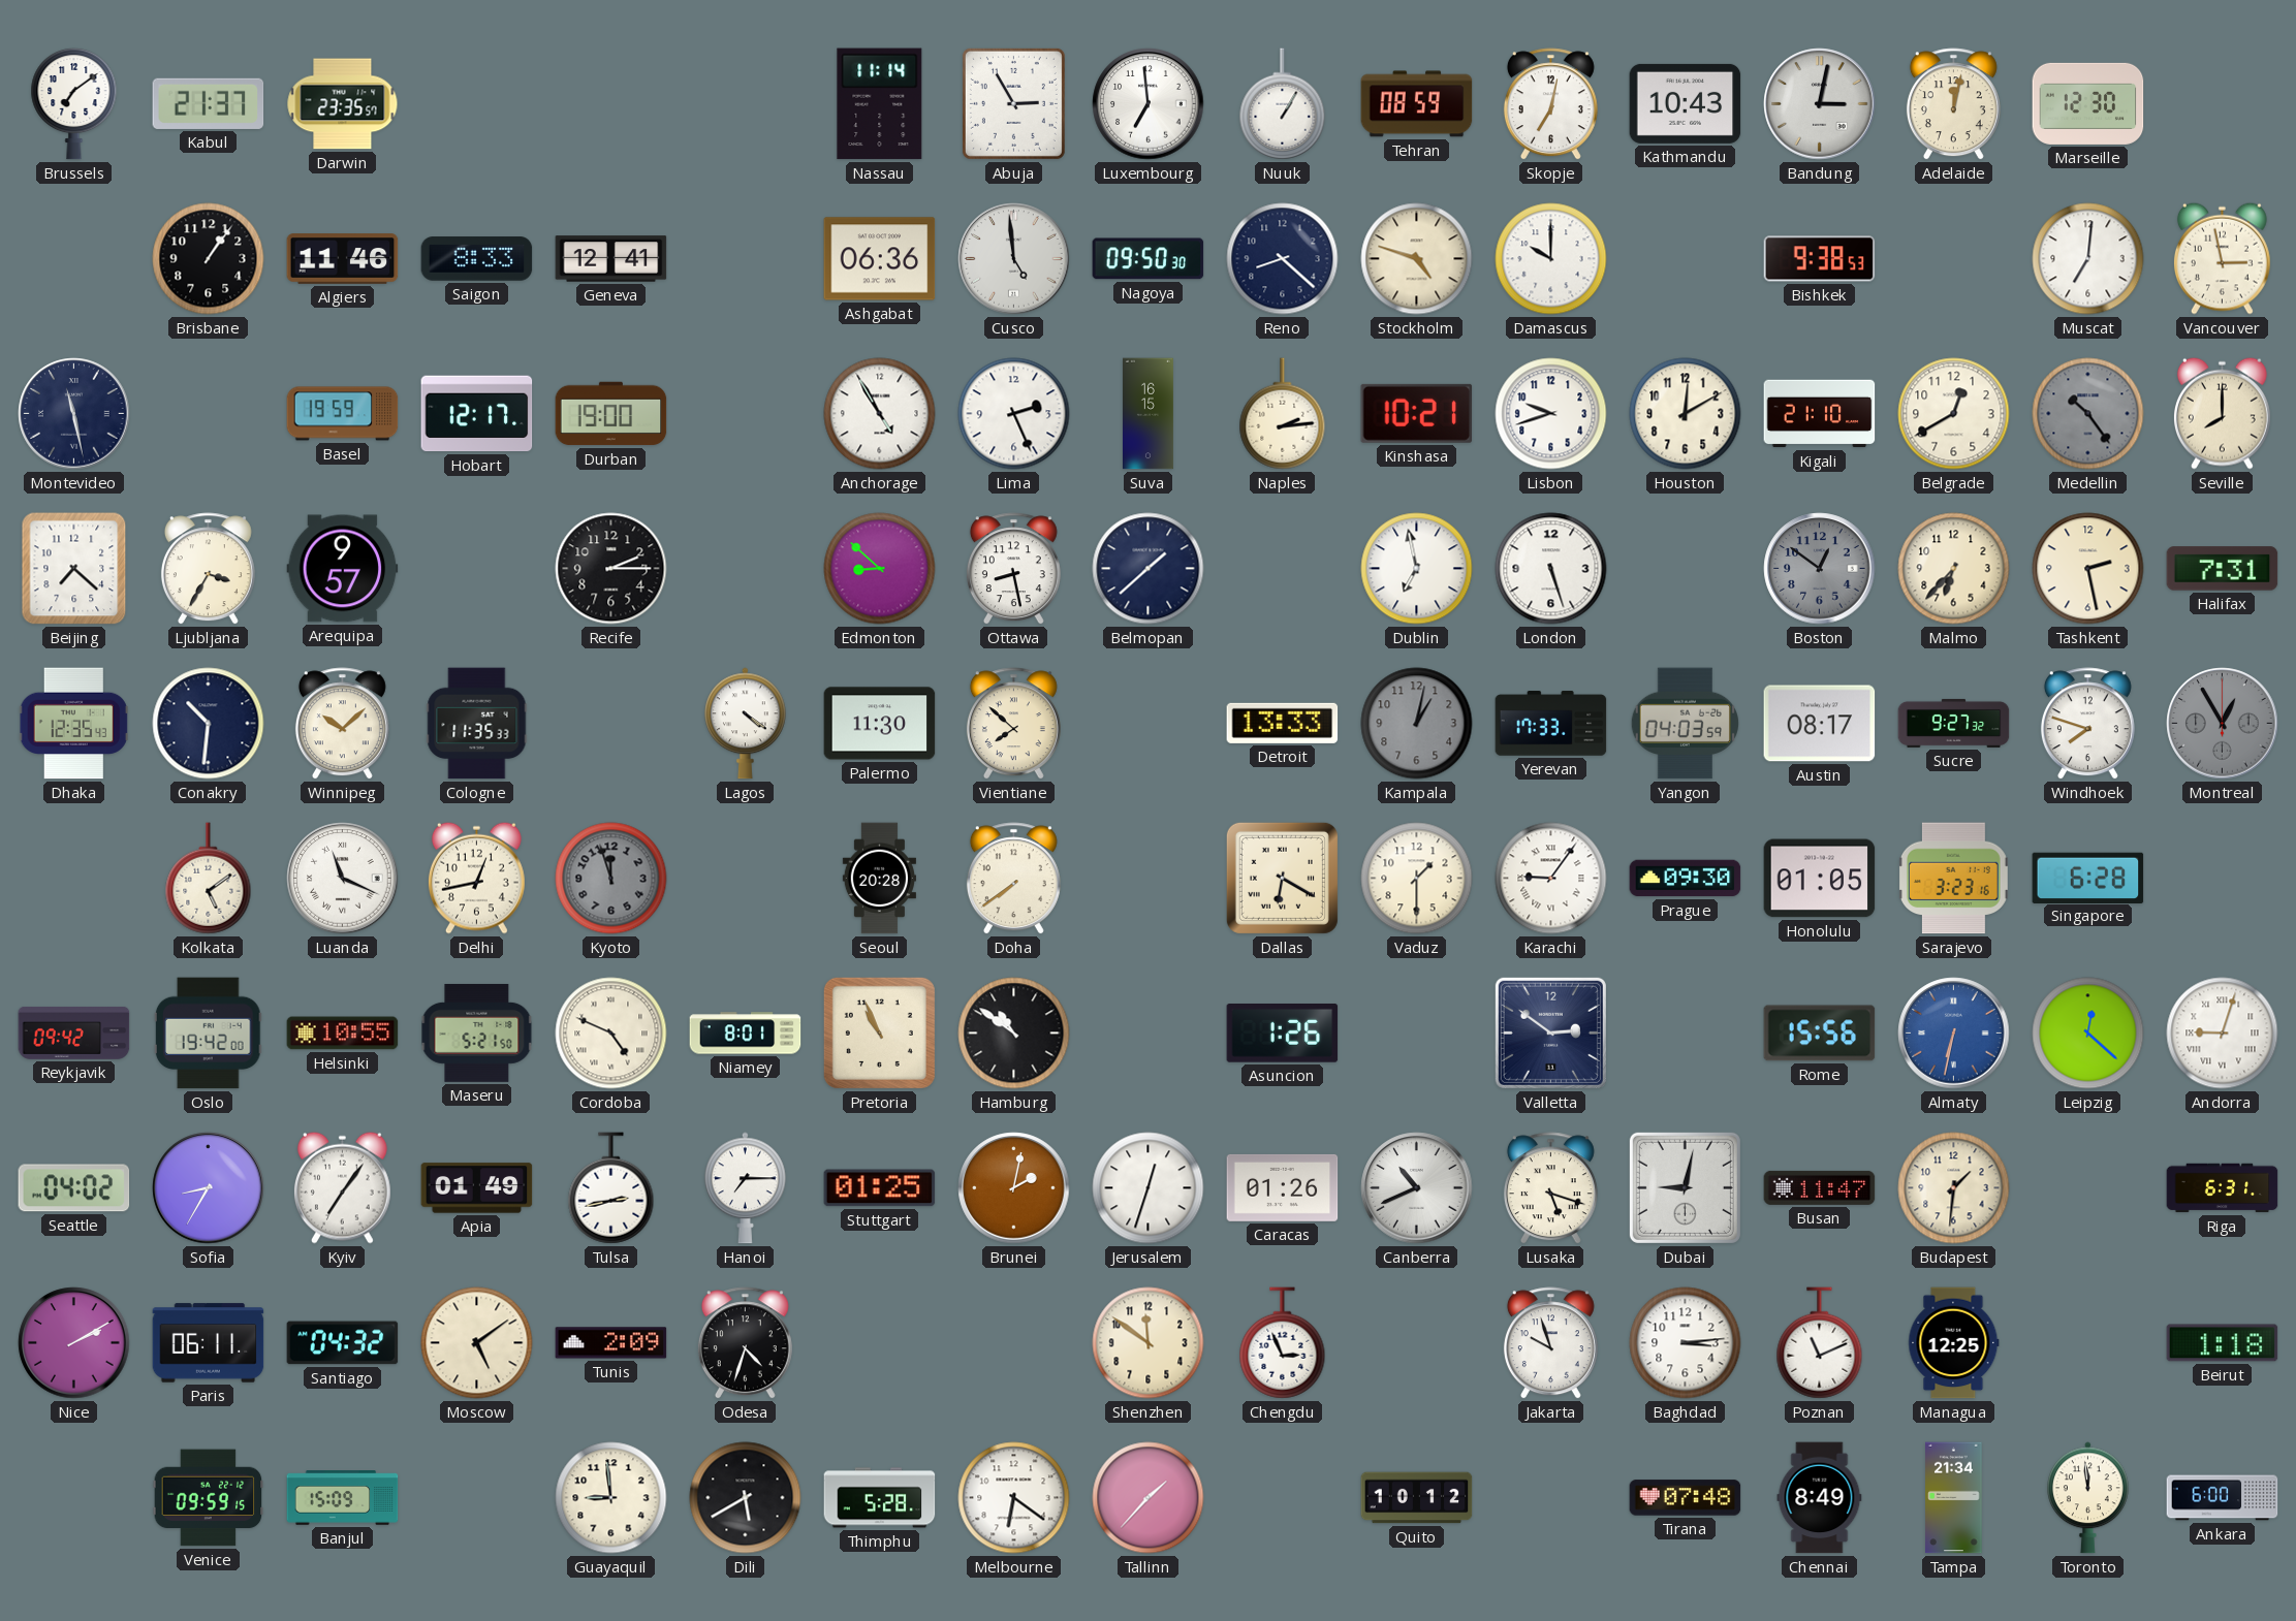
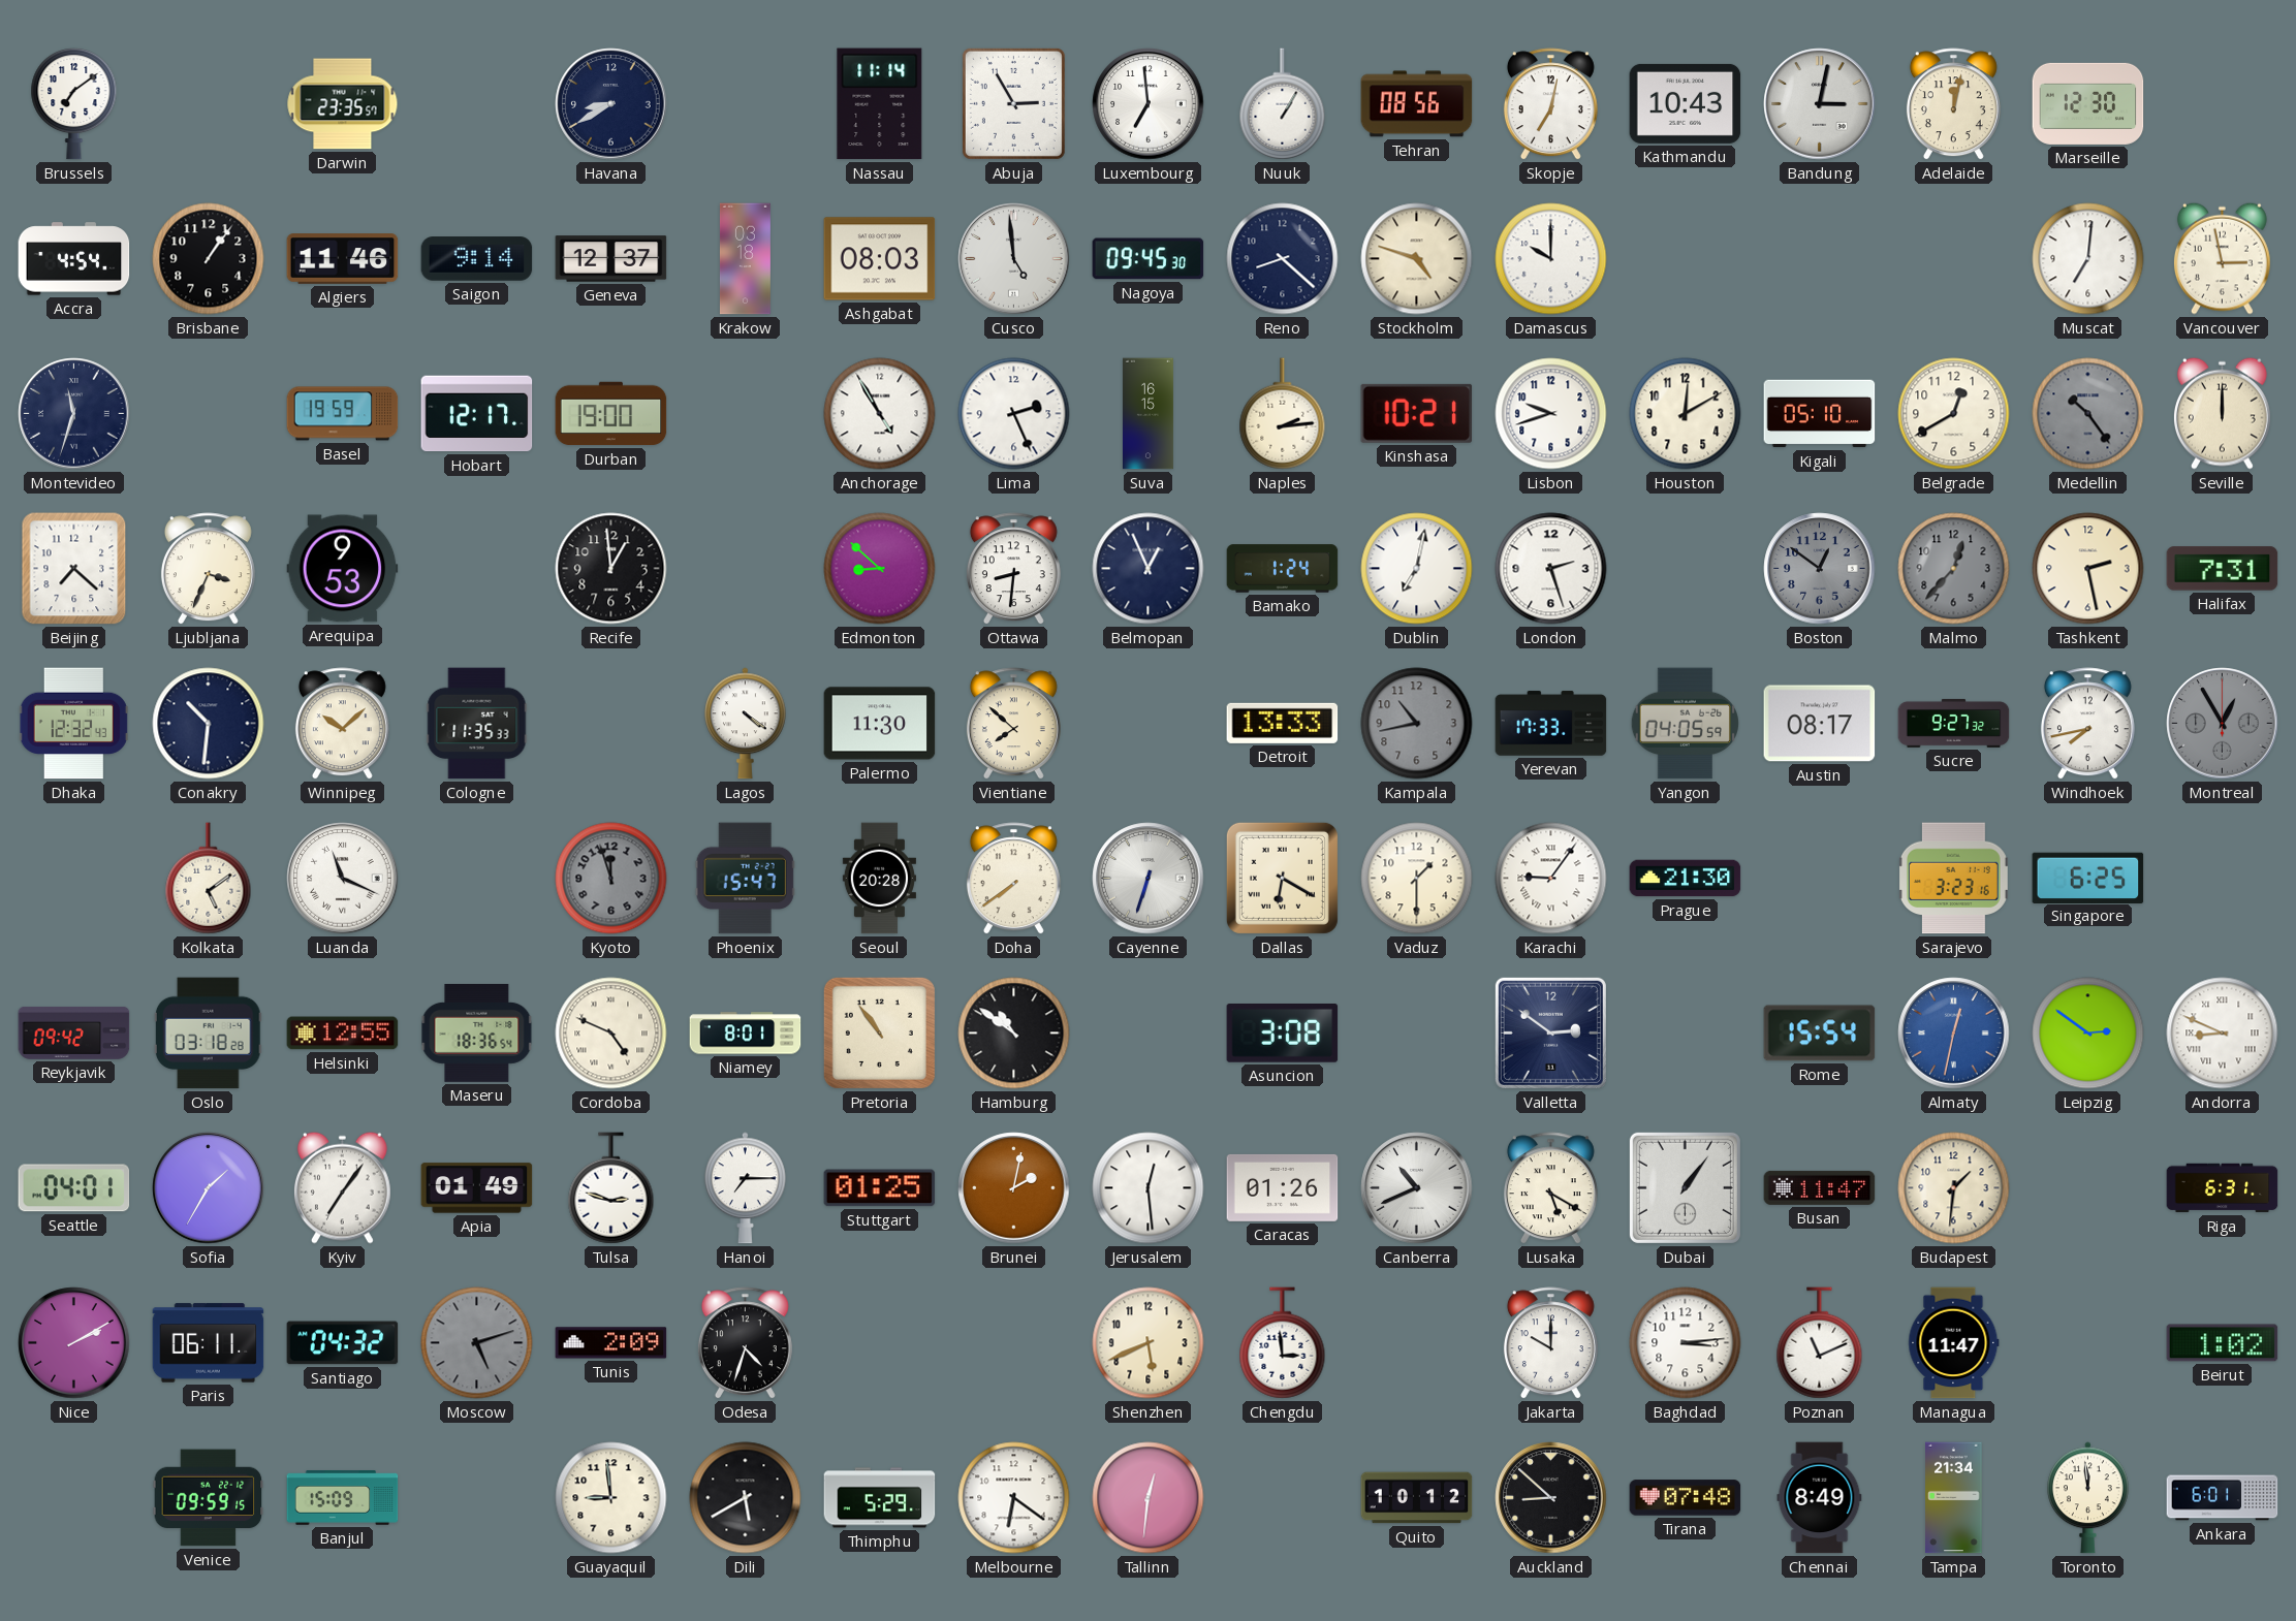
Kabul: 21:37 -> none
Havana: none -> 8:40
Tehran: 08:59 -> 08:56
Accra: none -> 4:54
Saigon: 8:33 -> 9:14
Geneva: 12:41 -> 12:37
Krakow: none -> 03:18
Ashgabat: 06:36 -> 08:03
Nagoya: 09:50 -> 09:45
Bishkek: 9:38 -> none
Montevideo: 11:28 -> 11:33
Kigali: 21:10 -> 05:10
Seville: 8:00 -> 12:00
Ljubljana: 3:35 -> 3:34
Arequipa: 9:57 -> 9:53
Recife: 2:15 -> 12:59
Ottawa: 8:28 -> 8:31
Belmopan: 1:38 -> 12:56
Bamako: none -> 1:24
Dublin: 6:58 -> 7:02
London: 5:27 -> 2:27
Malmo: 6:37 -> 12:37
Malmo dial: cream -> grey
Dhaka: 12:35 -> 12:32
Kampala: 1:02 -> 10:43
Yangon: 04:03 -> 04:05
Windhoek: 7:48 -> 7:43
Delhi: 12:43 -> none
Phoenix: none -> 15:47
Cayenne: none -> 6:33
Prague: 09:30 -> 21:30
Honolulu: 01:05 -> none
Singapore: 6:28 -> 6:25
Oslo: 19:42 -> 03:18
Helsinki: 10:55 -> 12:55
Maseru: 5:21 -> 18:36
Pretoria: 10:56 -> 10:54
Asuncion: 1:26 -> 3:08
Rome: 15:56 -> 15:54
Almaty: 6:32 -> 12:32
Leipzig: 12:22 -> 2:51
Andorra: 9:03 -> 8:49
Seattle: 04:02 -> 04:01
Sofia: 8:35 -> 1:35
Tulsa: 2:43 -> 2:48
Jerusalem: 12:33 -> 12:29
Lusaka: 5:18 -> 5:20
Dubai: 9:02 -> 1:06
Moscow: 5:09 -> 5:12
Moscow dial: cream -> grey
Shenzhen: 11:51 -> 5:41
Chengdu: 2:56 -> 2:59
Jakarta: 9:57 -> 10:00
Managua: 12:25 -> 11:47
Beirut: 1:18 -> 1:02
Thimphu: 5:28 -> 5:29
Tallinn: 1:37 -> 12:31
Auckland: none -> 8:52
Ankara: 6:00 -> 6:01
